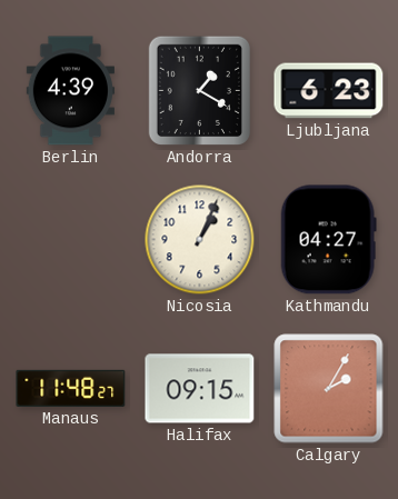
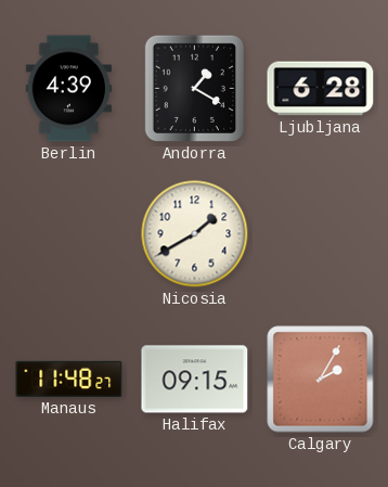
Ljubljana: 6:23 -> 6:28
Nicosia: 1:04 -> 1:40
Kathmandu: 04:27 -> none
